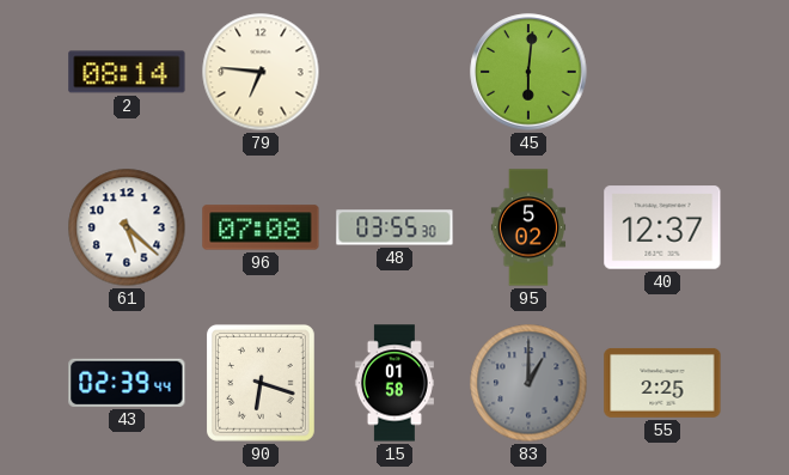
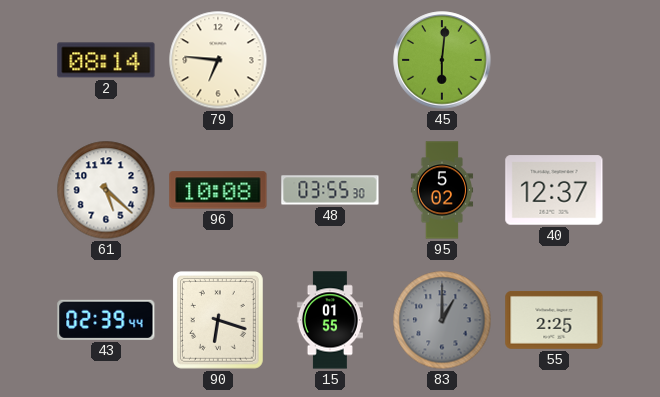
96: 07:08 -> 10:08
15: 01:58 -> 01:55
